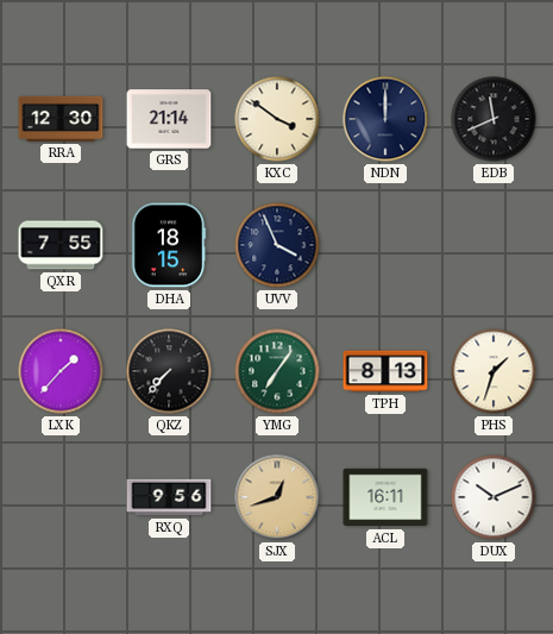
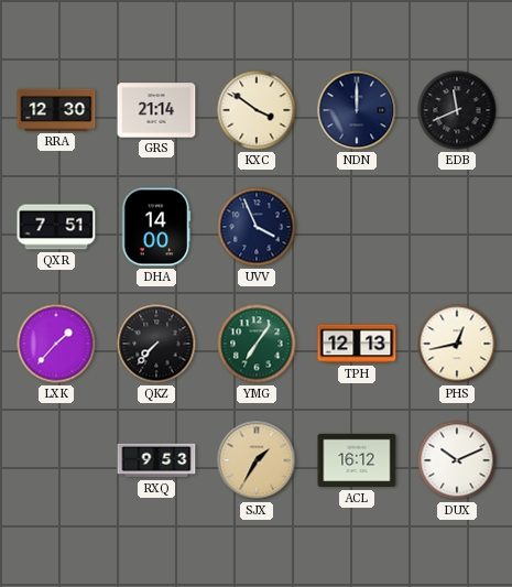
QXR: 7:55 -> 7:51
DHA: 18:15 -> 14:00
TPH: 8:13 -> 12:13
PHS: 1:33 -> 12:43
RXQ: 9:56 -> 9:53
SJX: 12:42 -> 1:35
ACL: 16:11 -> 16:12
